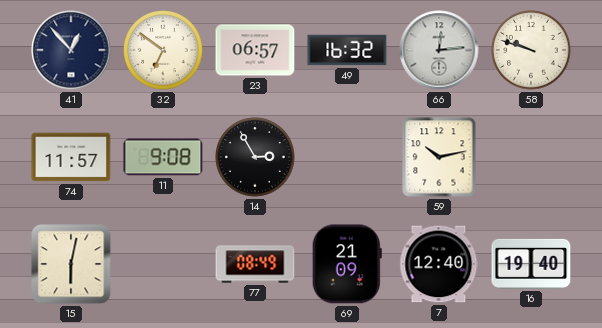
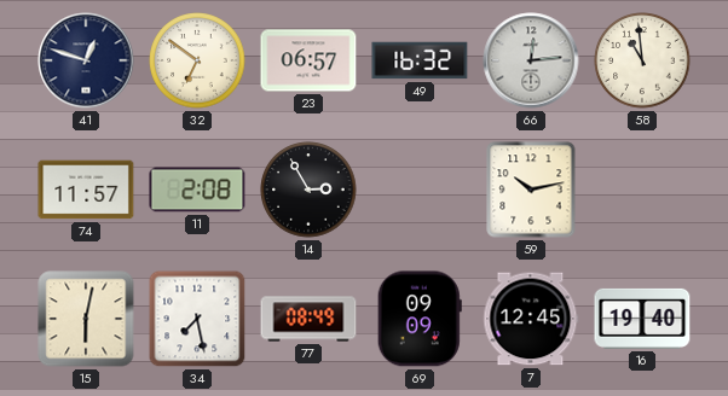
41: 12:53 -> 12:48
58: 9:48 -> 10:59
11: 9:08 -> 2:08
34: none -> 7:28
69: 21:09 -> 09:09
7: 12:40 -> 12:45
